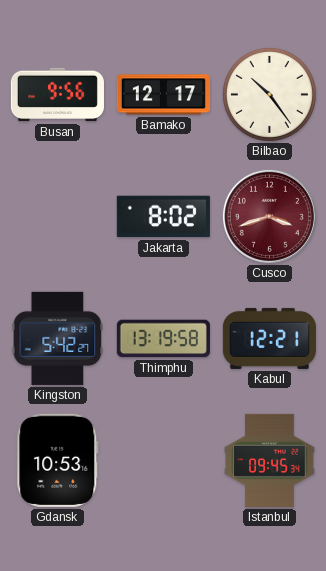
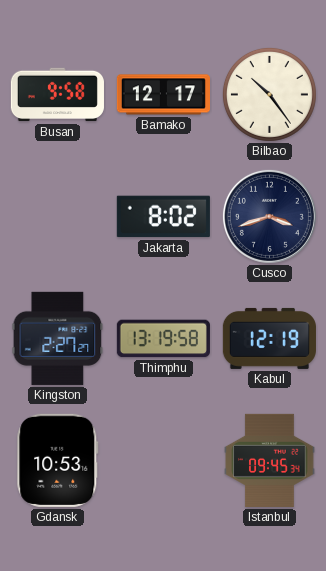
Busan: 9:56 -> 9:58
Cusco dial: burgundy -> navy
Kingston: 5:42 -> 2:27
Kabul: 12:21 -> 12:19
